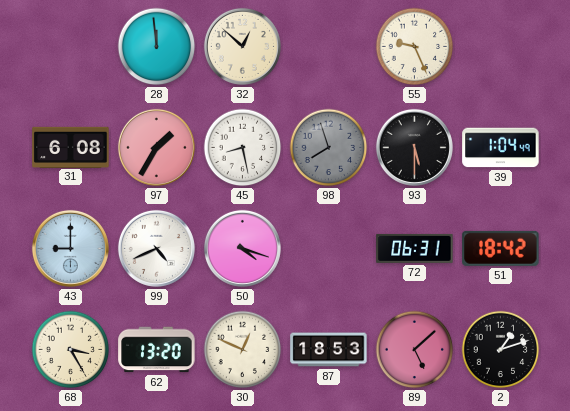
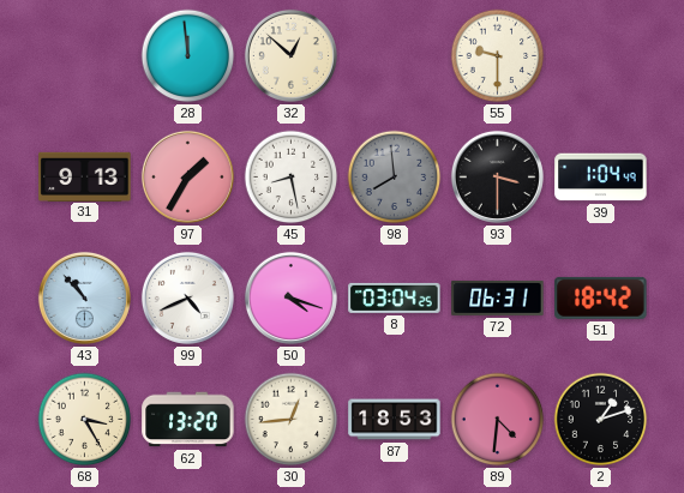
55: 9:26 -> 9:30
31: 6:08 -> 9:13
98: 7:57 -> 7:59
93: 5:30 -> 3:30
43: 9:00 -> 10:53
8: none -> 03:04
30: 12:49 -> 12:44
89: 5:08 -> 4:31
